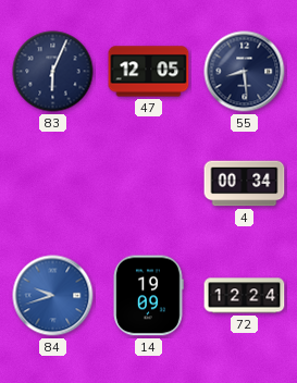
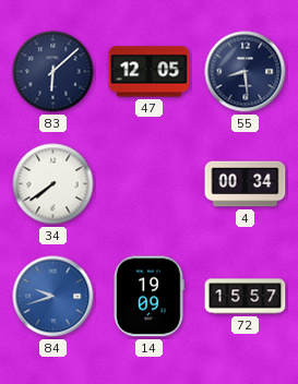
83: 6:04 -> 6:08
34: none -> 7:39
72: 12:24 -> 15:57
